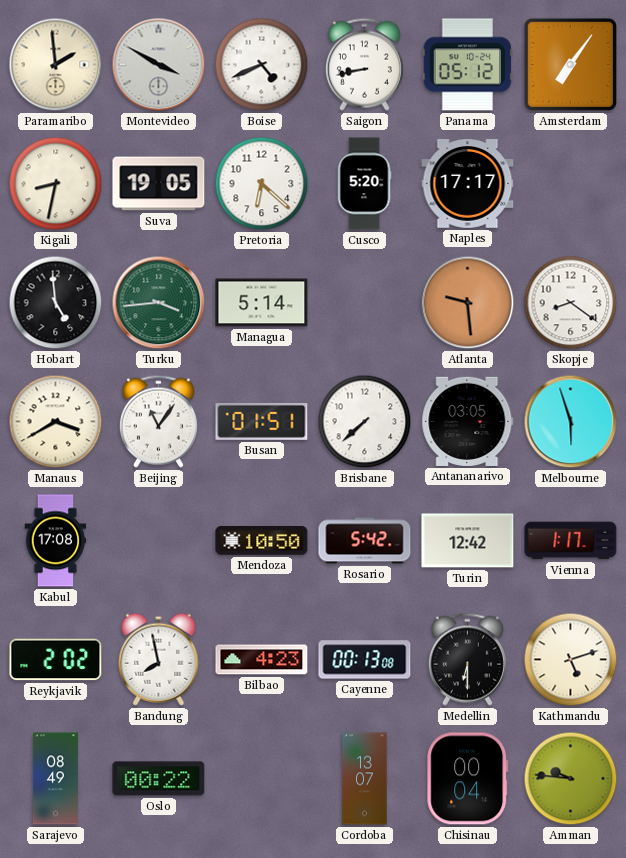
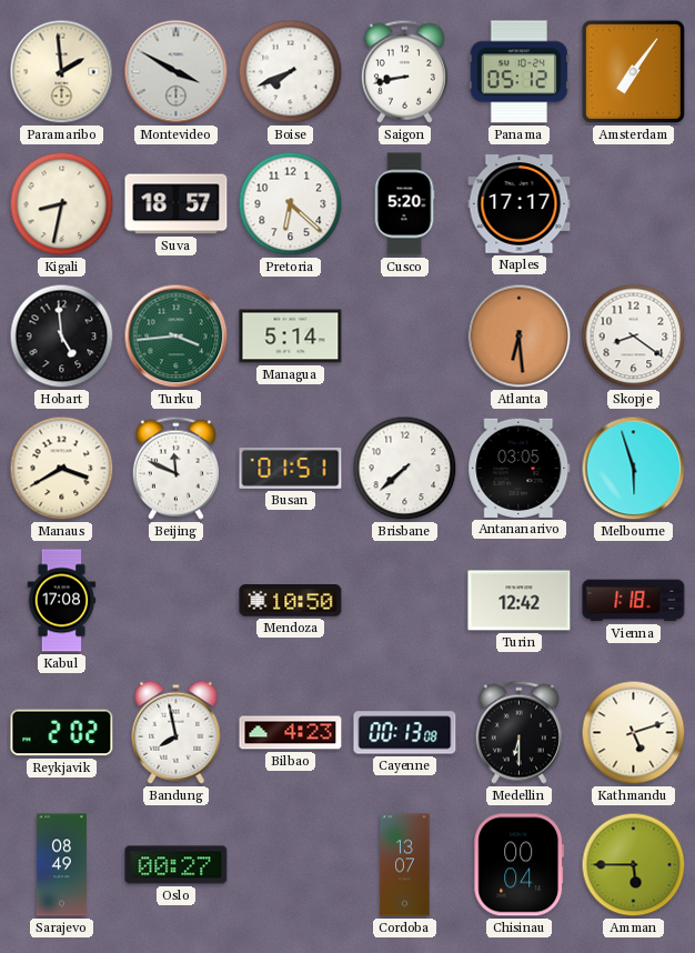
Boise: 4:41 -> 7:41
Suva: 19:05 -> 18:57
Atlanta: 9:29 -> 6:29
Beijing: 11:06 -> 11:49
Rosario: 5:42 -> none
Vienna: 1:17 -> 1:18
Oslo: 00:22 -> 00:27
Amman: 9:46 -> 5:45
